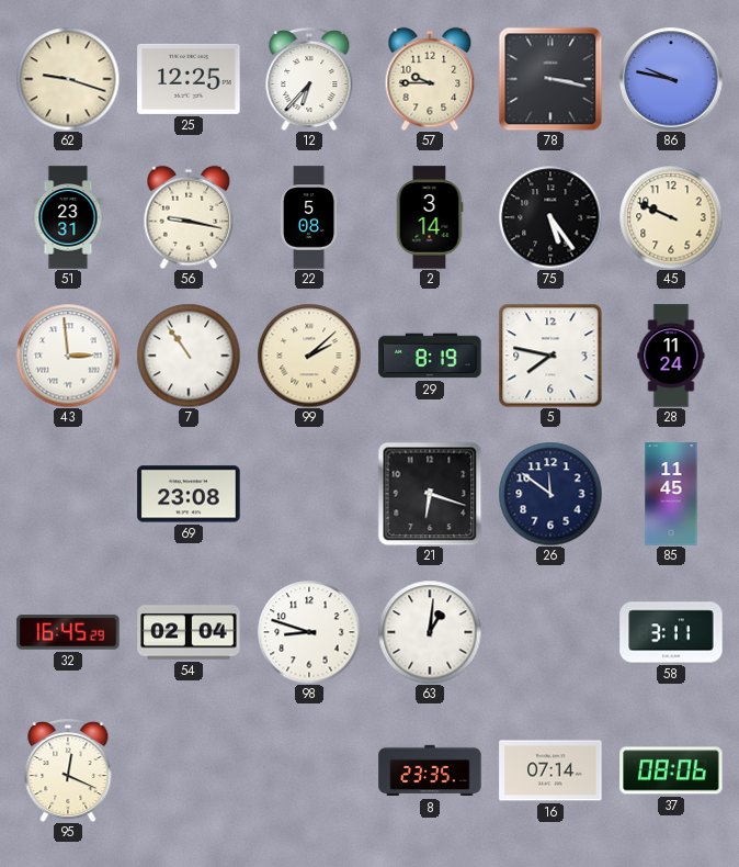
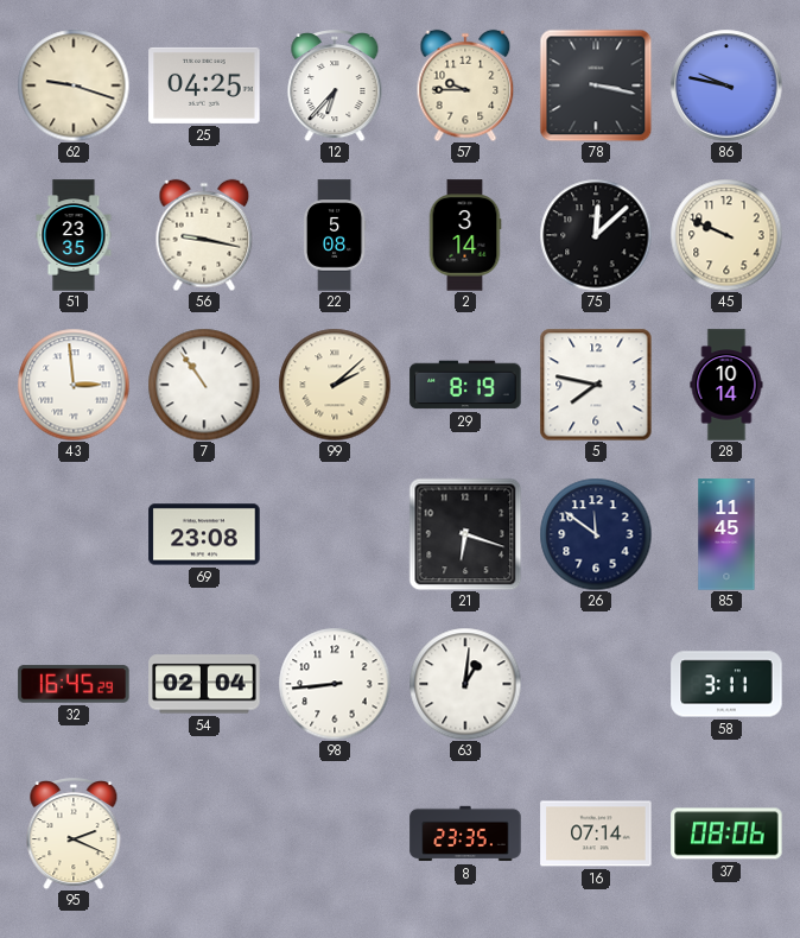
25: 12:25 -> 04:25
51: 23:31 -> 23:35
75: 5:24 -> 12:08
28: 11:24 -> 10:14
98: 8:48 -> 8:44
95: 12:19 -> 2:19
